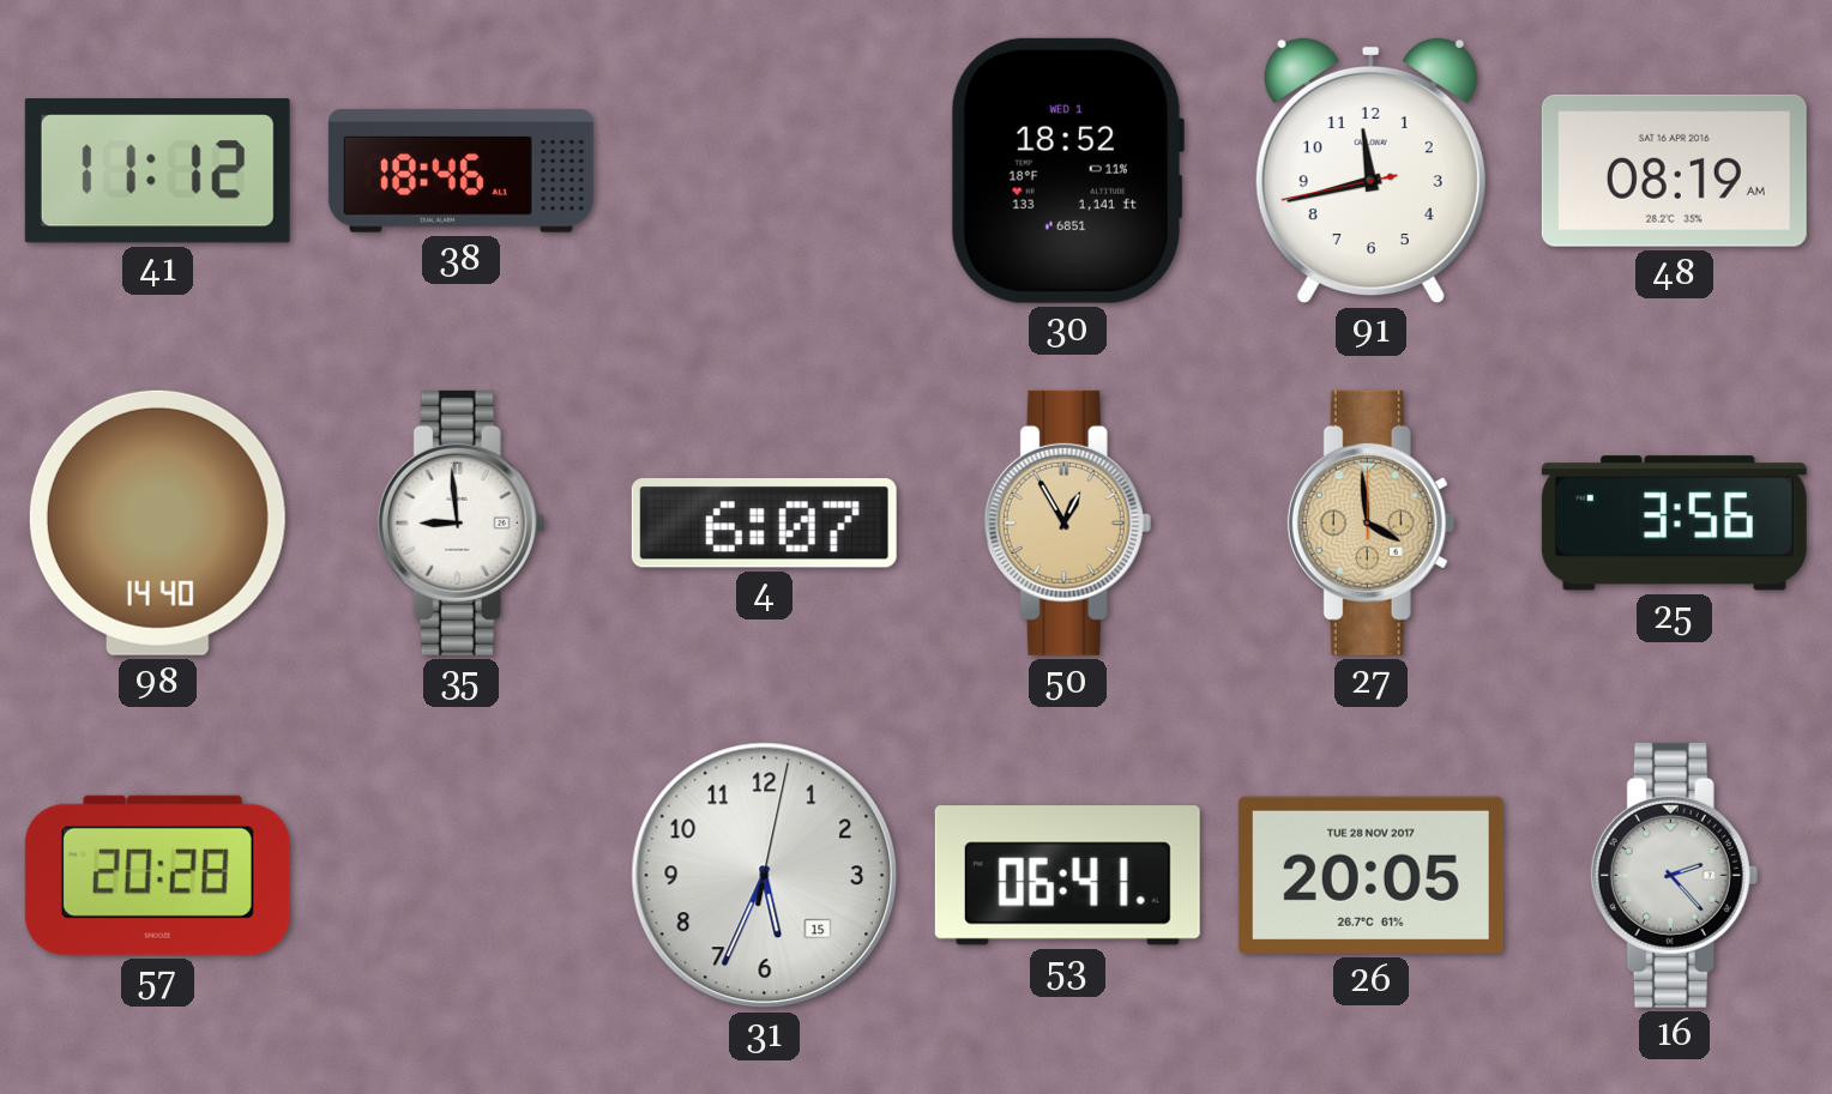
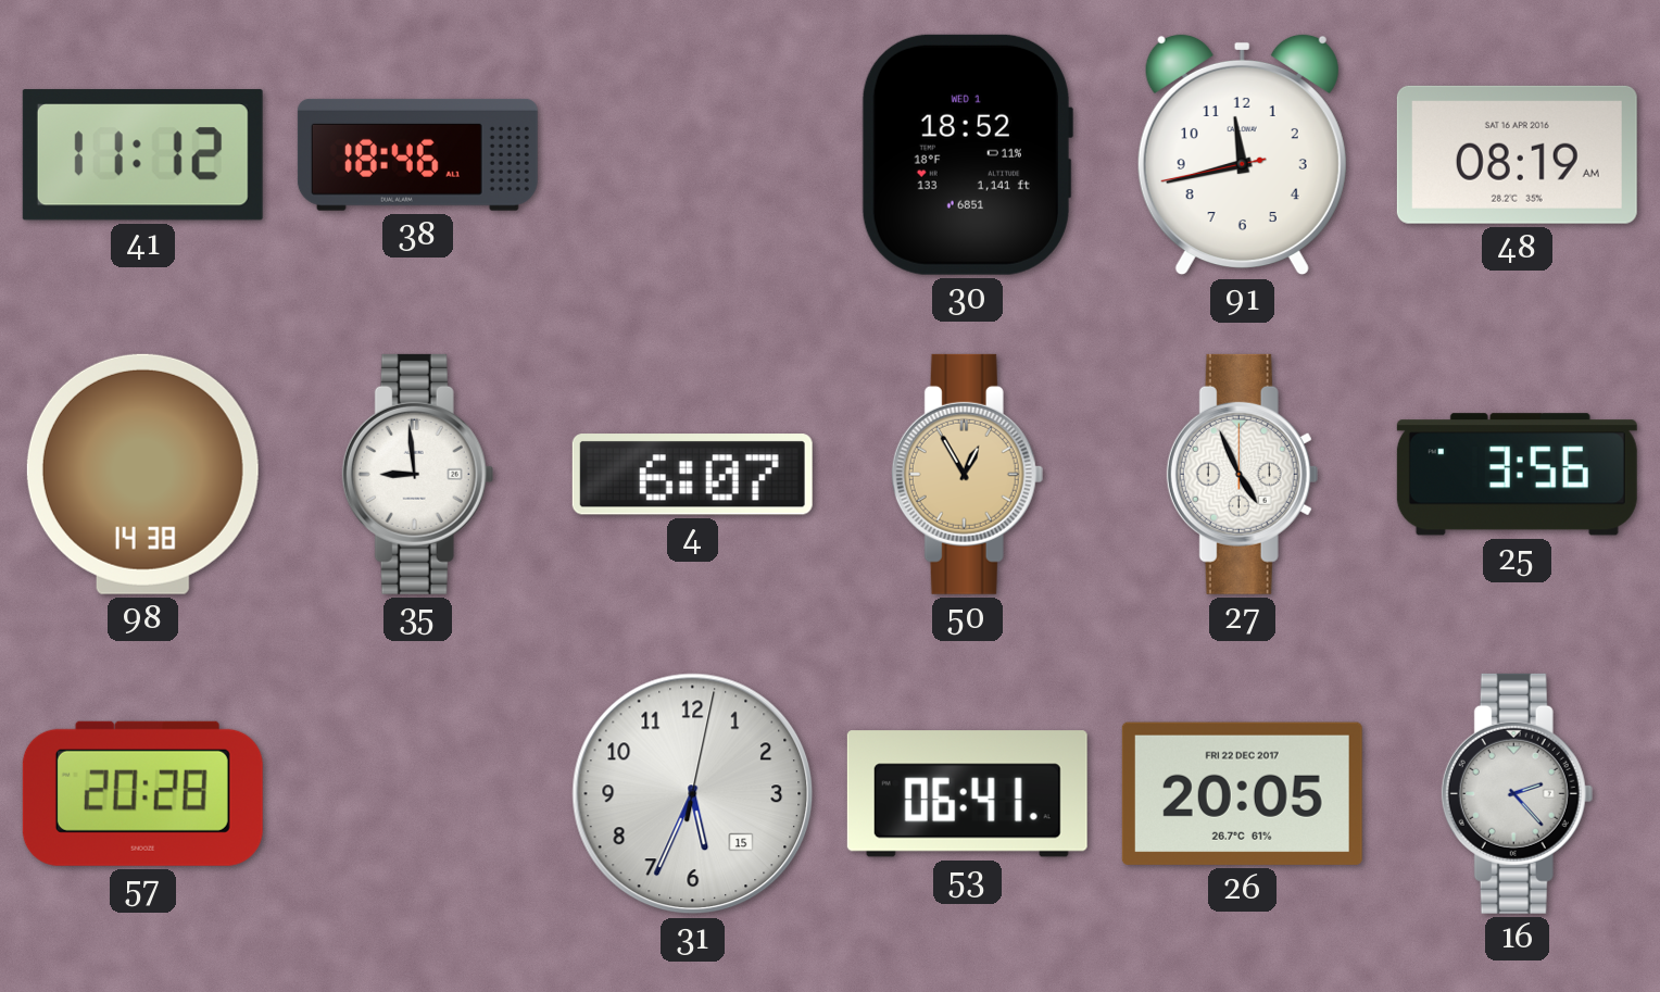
98: 14:40 -> 14:38
27: 3:59 -> 4:56
27 dial: champagne -> white
26 date: TUE 28 NOV 2017 -> FRI 22 DEC 2017
